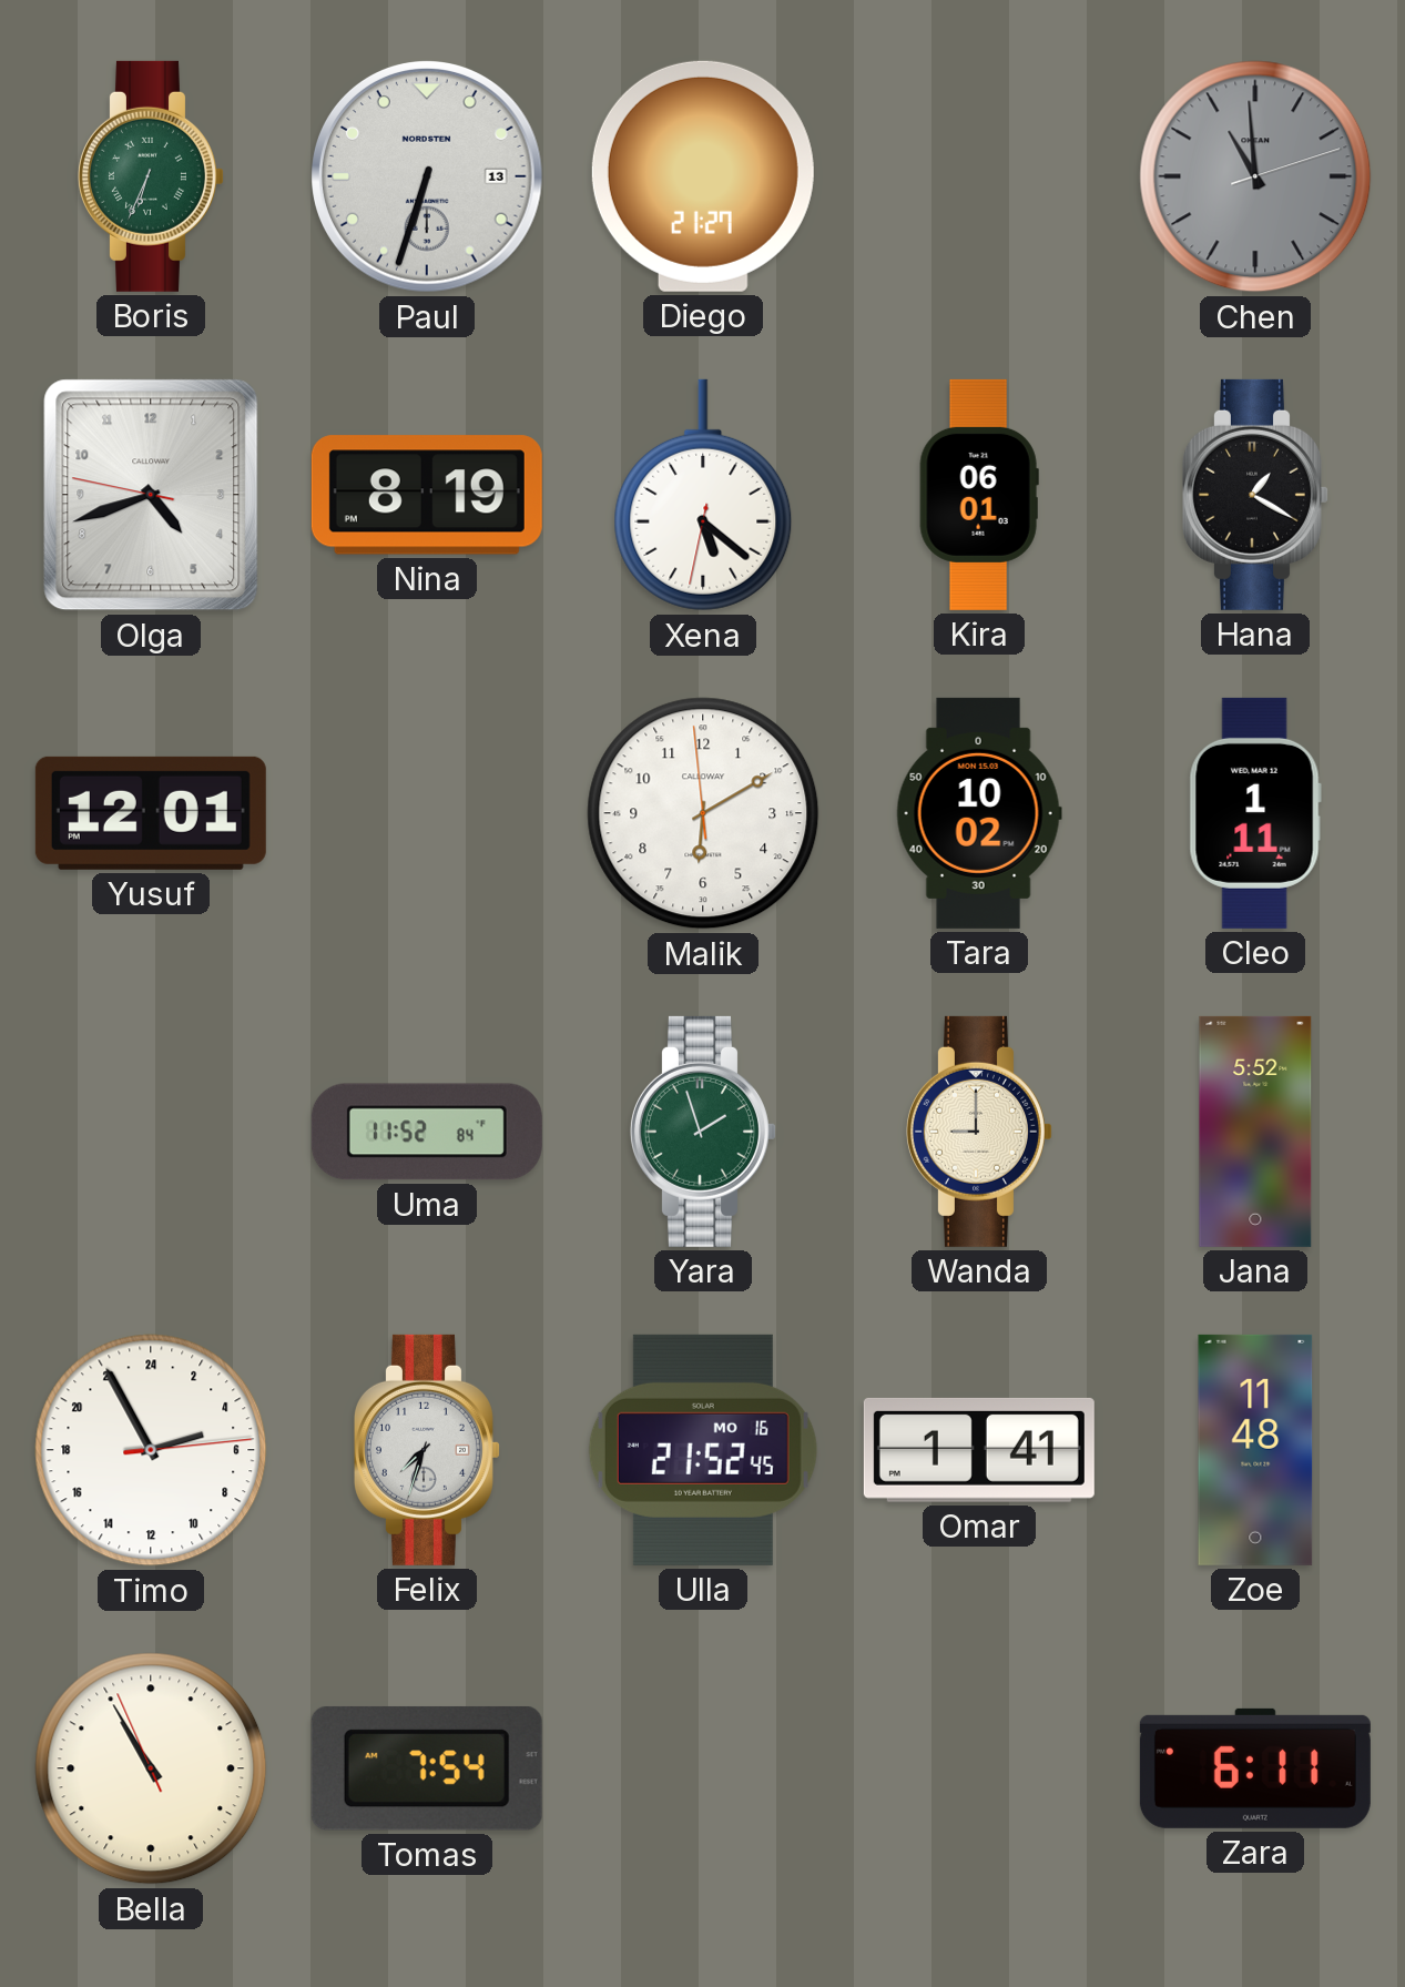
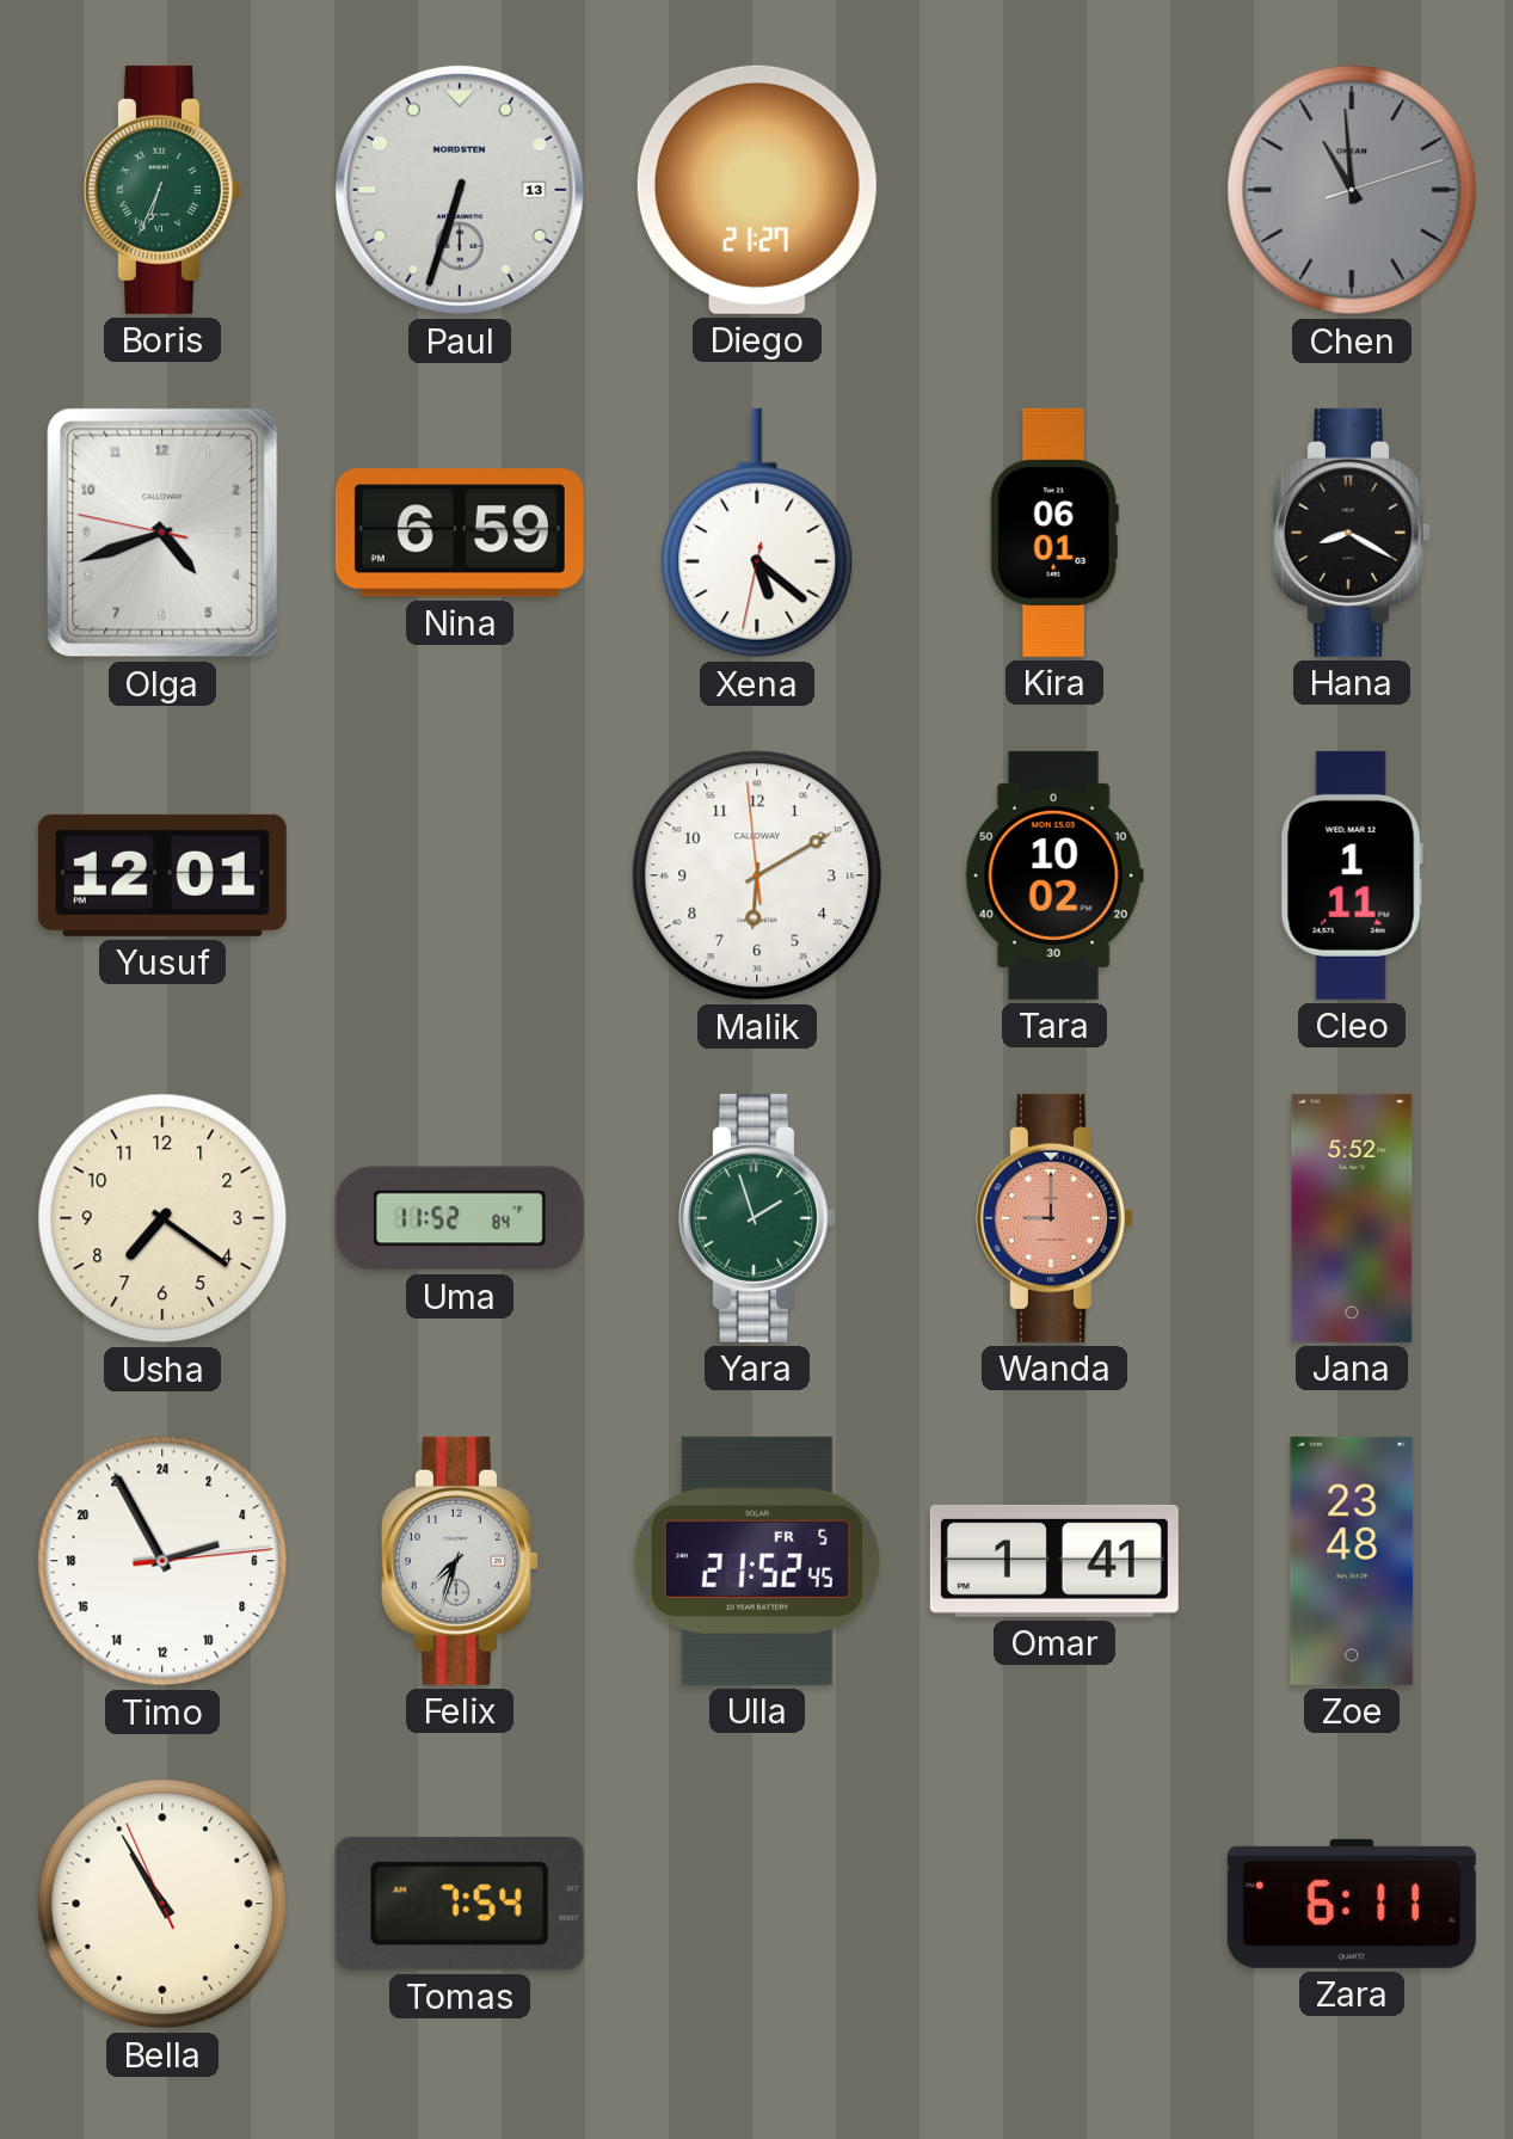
Nina: 8:19 -> 6:59
Hana: 1:20 -> 8:20
Usha: none -> 7:21
Wanda dial: cream -> salmon
Ulla date: MO 16 -> FR 5
Zoe: 11:48 -> 23:48
